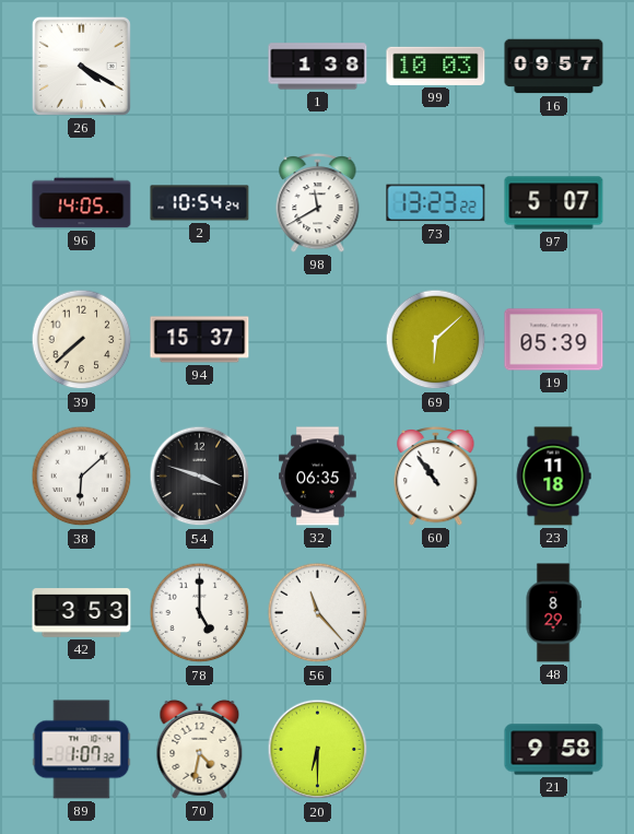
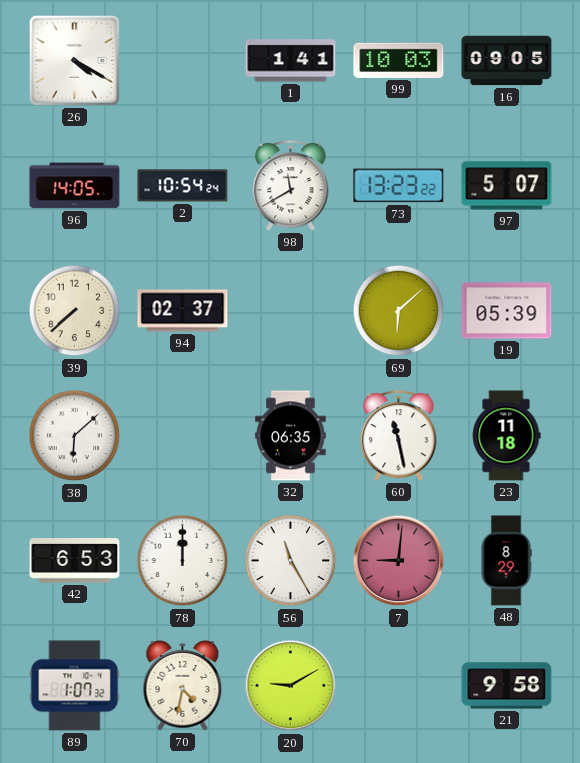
1: 1:38 -> 1:41
16: 09:57 -> 09:05
94: 15:37 -> 02:37
54: 3:48 -> none
60: 10:54 -> 11:28
42: 3:53 -> 6:53
78: 5:00 -> 12:00
56: 11:23 -> 11:25
7: none -> 9:01
20: 6:30 -> 9:10
